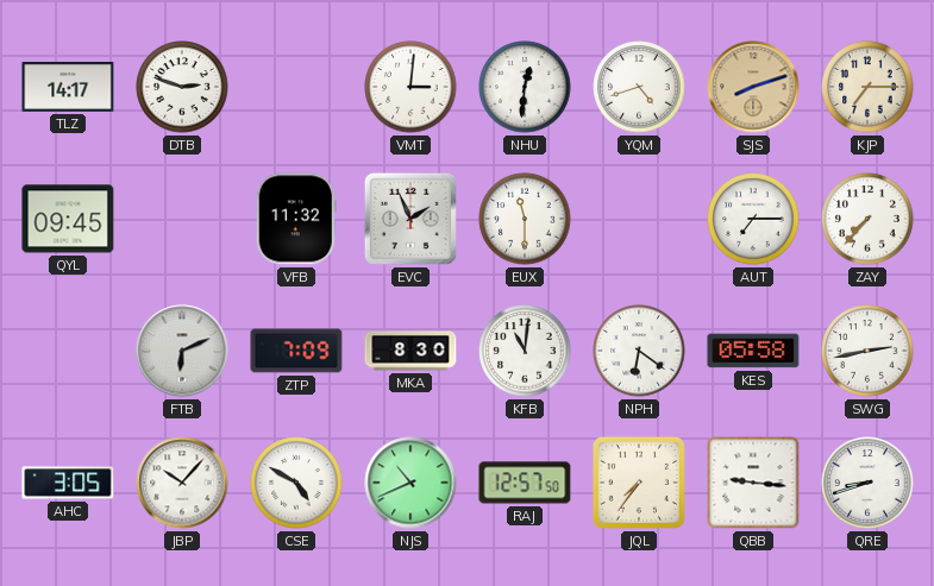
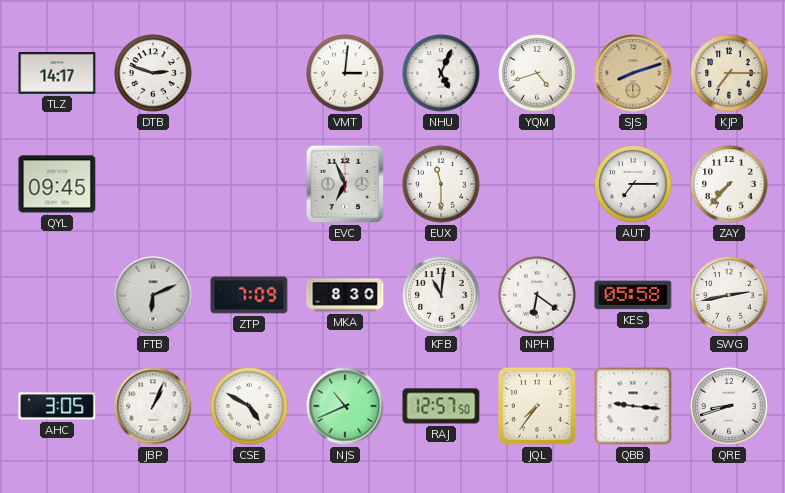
NHU: 12:31 -> 5:04
VFB: 11:32 -> none
EVC: 1:56 -> 6:56
JBP: 10:07 -> 1:04
